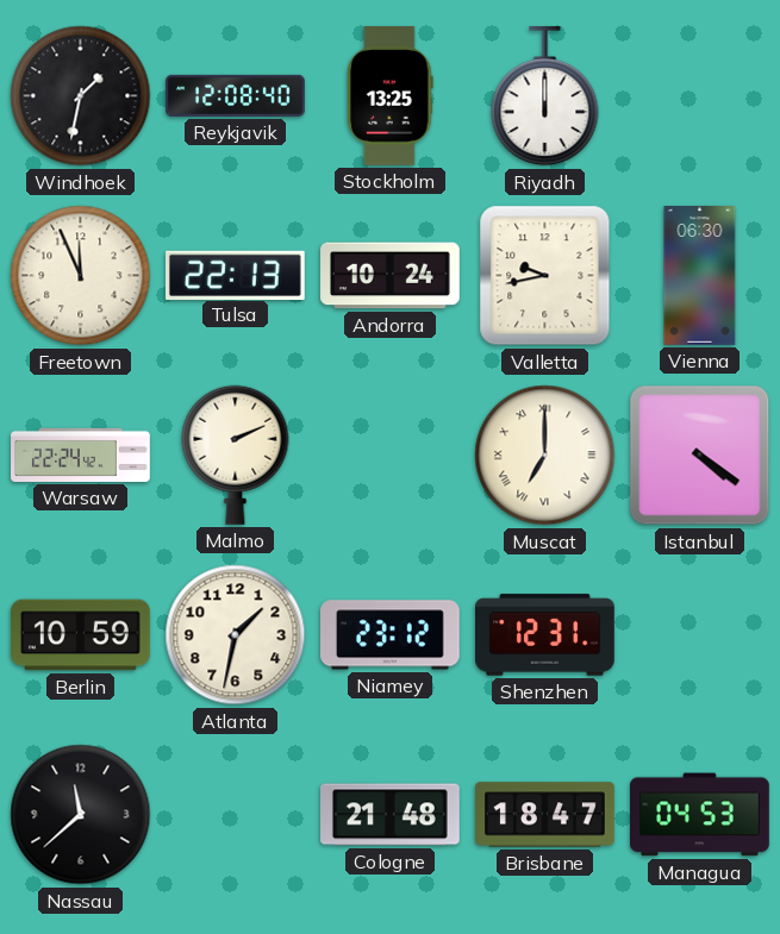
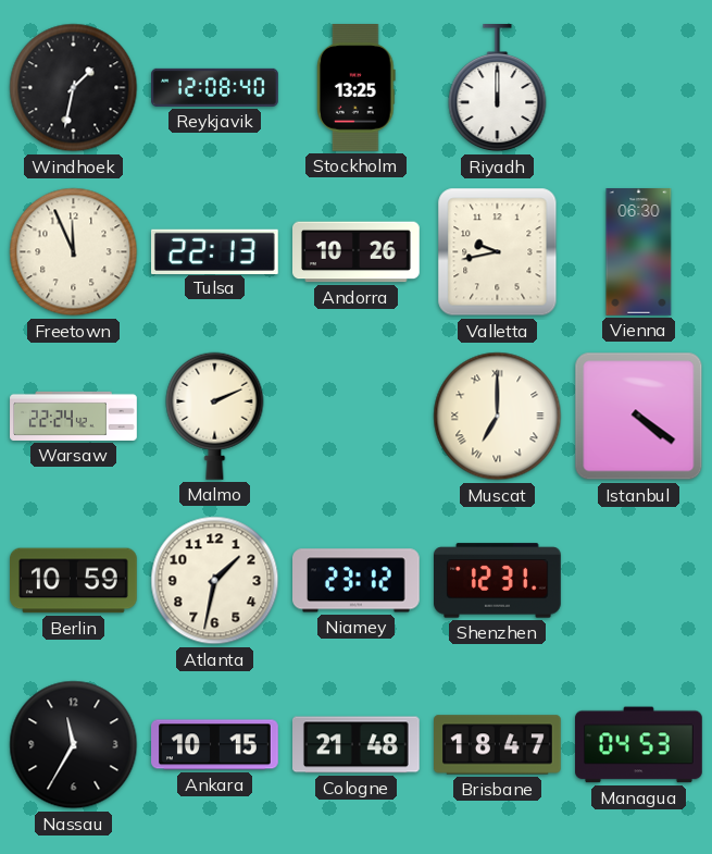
Andorra: 10:24 -> 10:26
Nassau: 11:38 -> 11:35
Ankara: none -> 10:15
